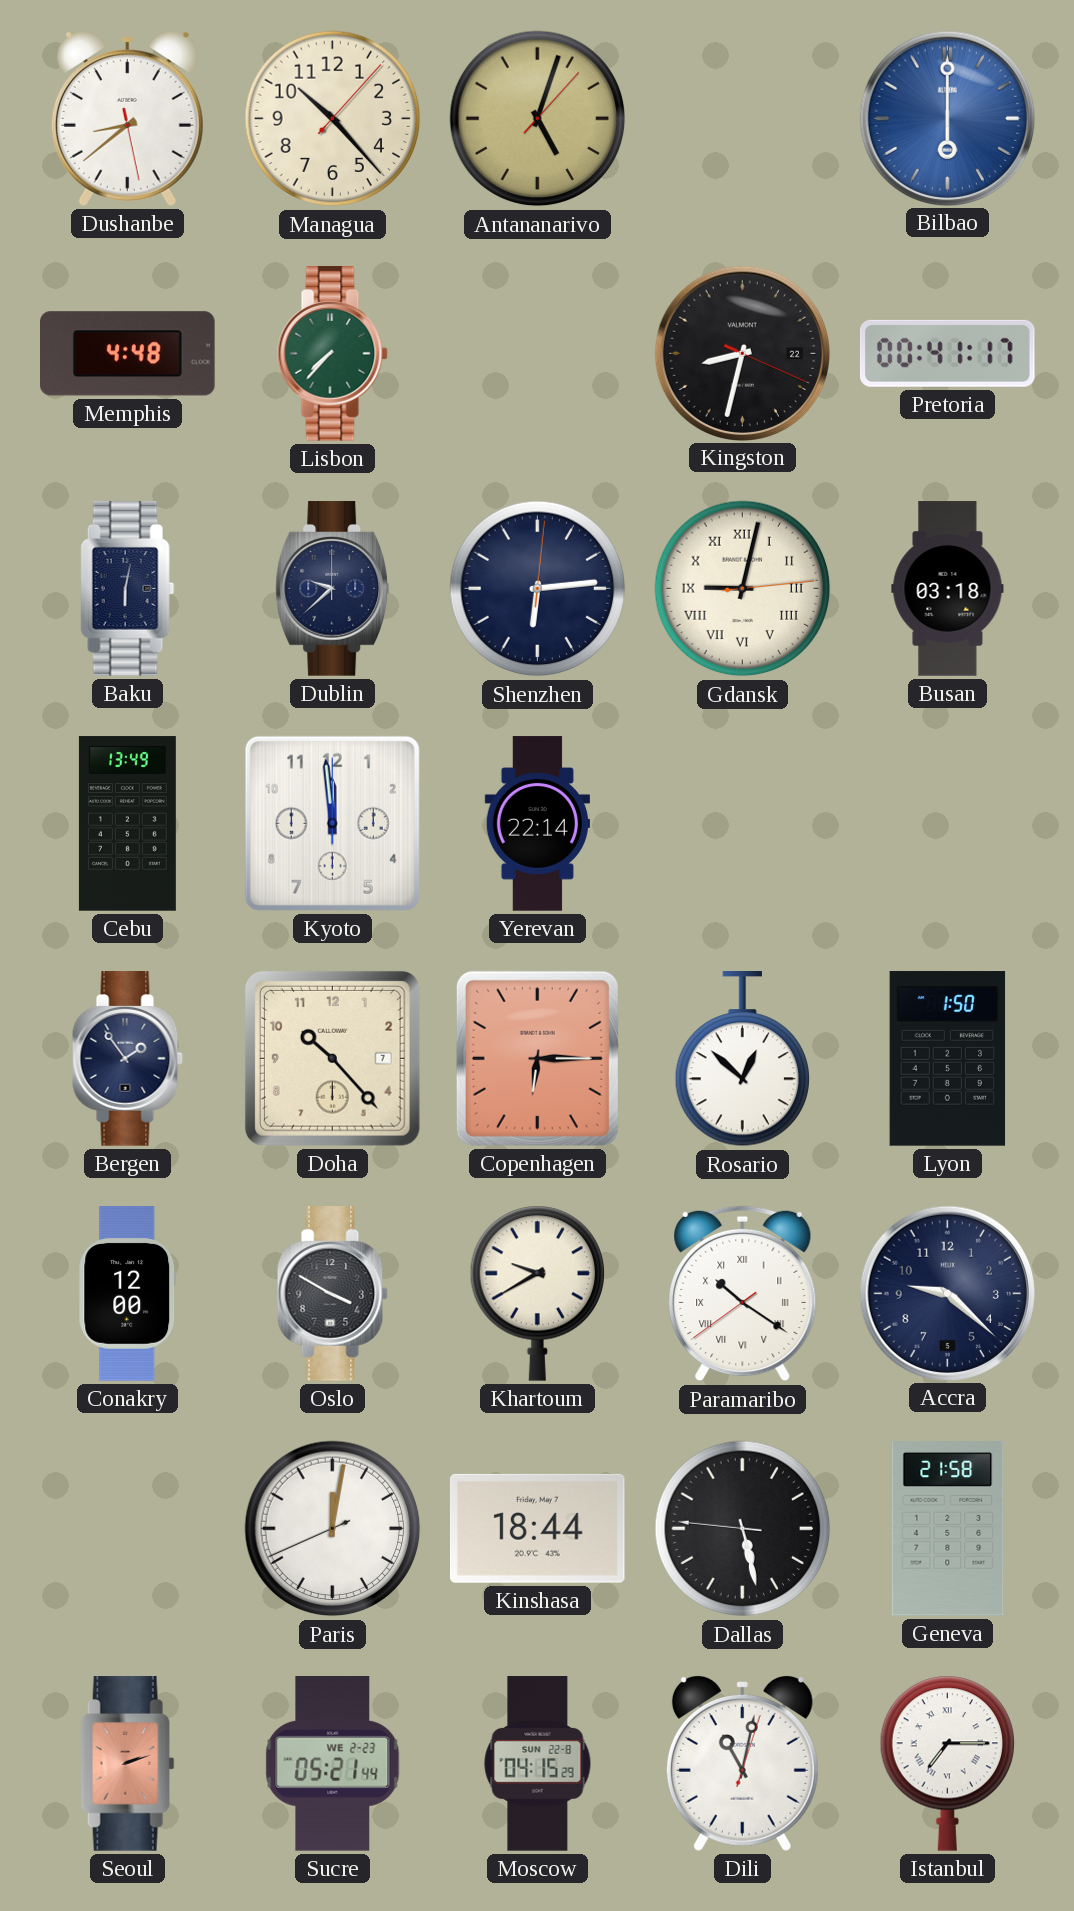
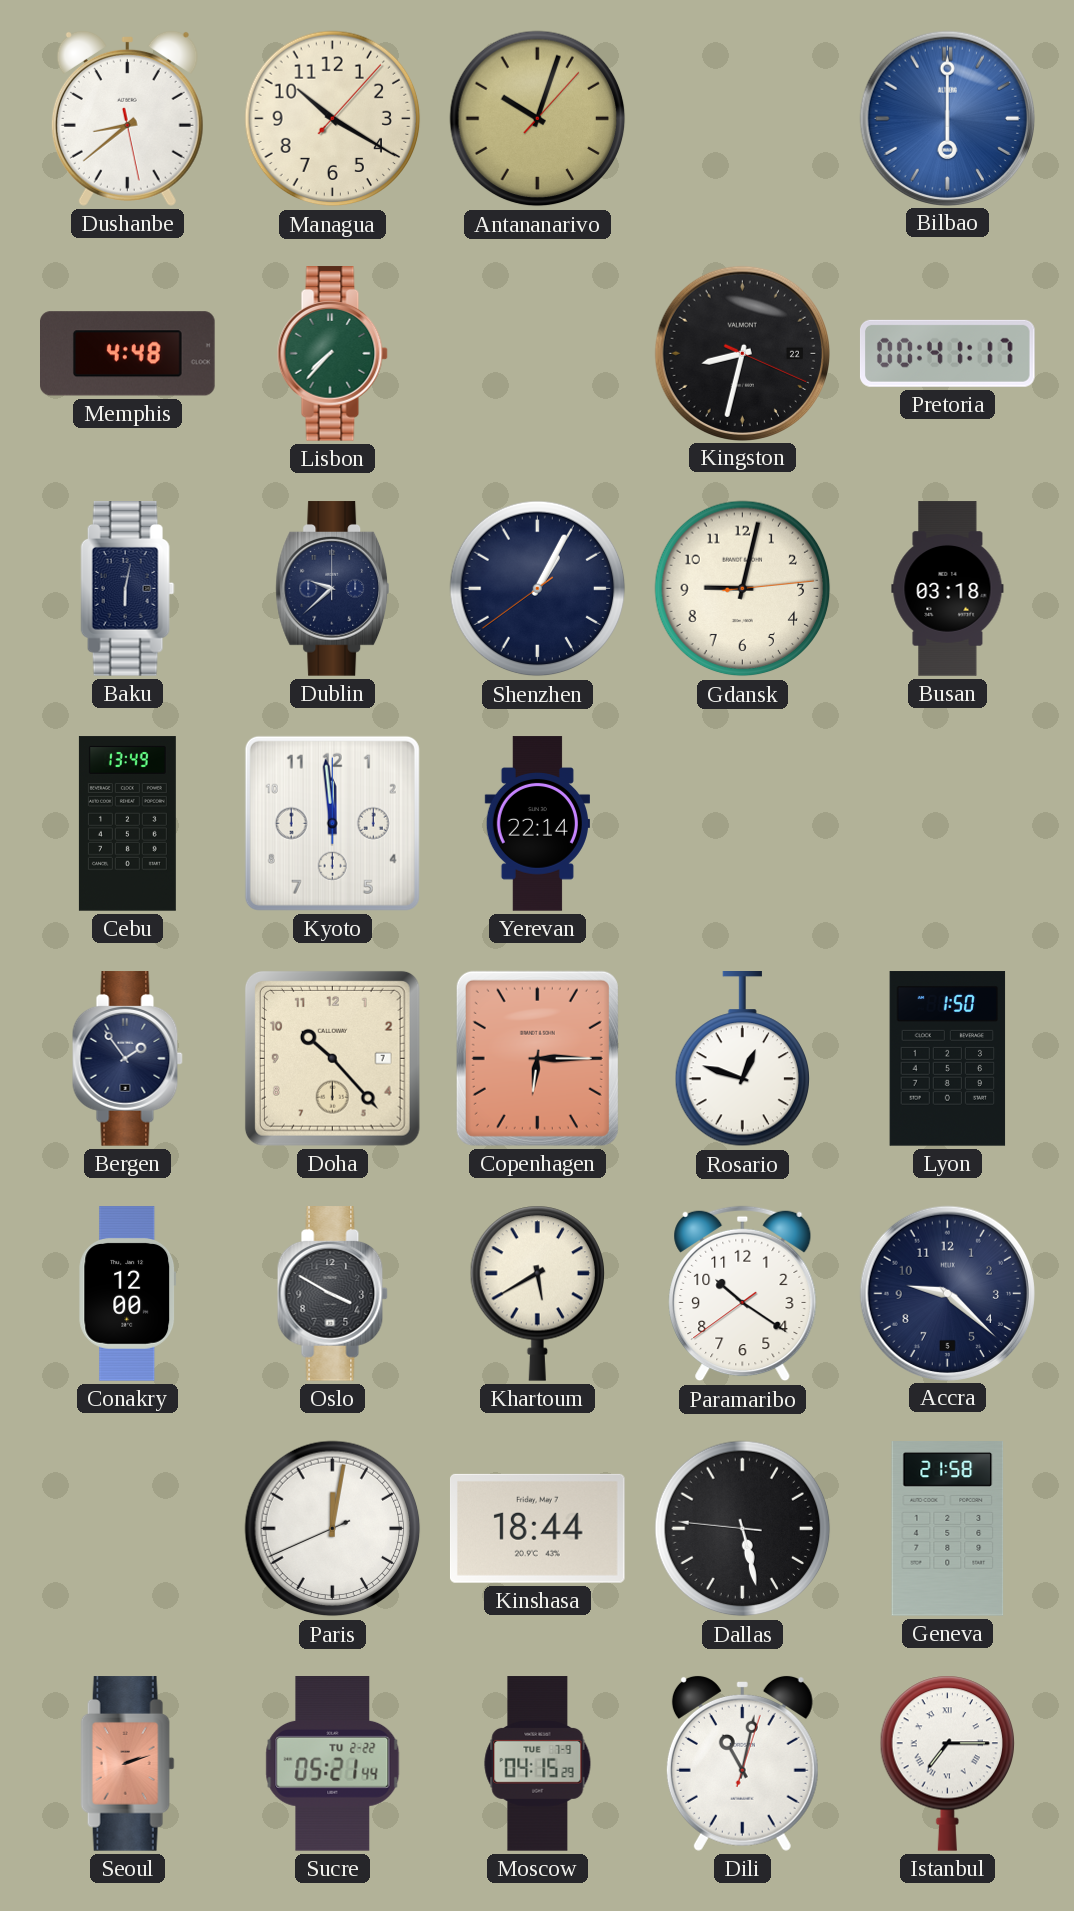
Managua: 10:23 -> 10:20
Antananarivo: 5:03 -> 10:03
Shenzhen: 6:14 -> 1:04
Gdansk numerals: Roman -> Arabic
Rosario: 12:52 -> 12:48
Khartoum: 9:40 -> 5:40
Paramaribo numerals: Roman -> Arabic
Sucre date: WE 2-23 -> TU 2-22
Moscow date: SUN 22-8 -> TUE 7-9
